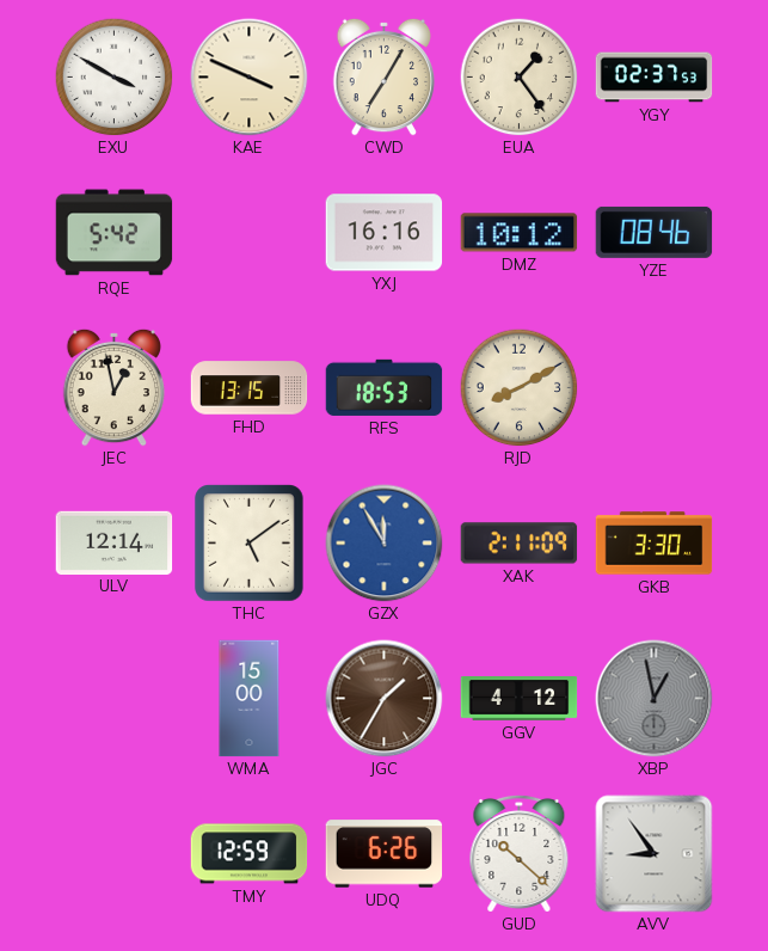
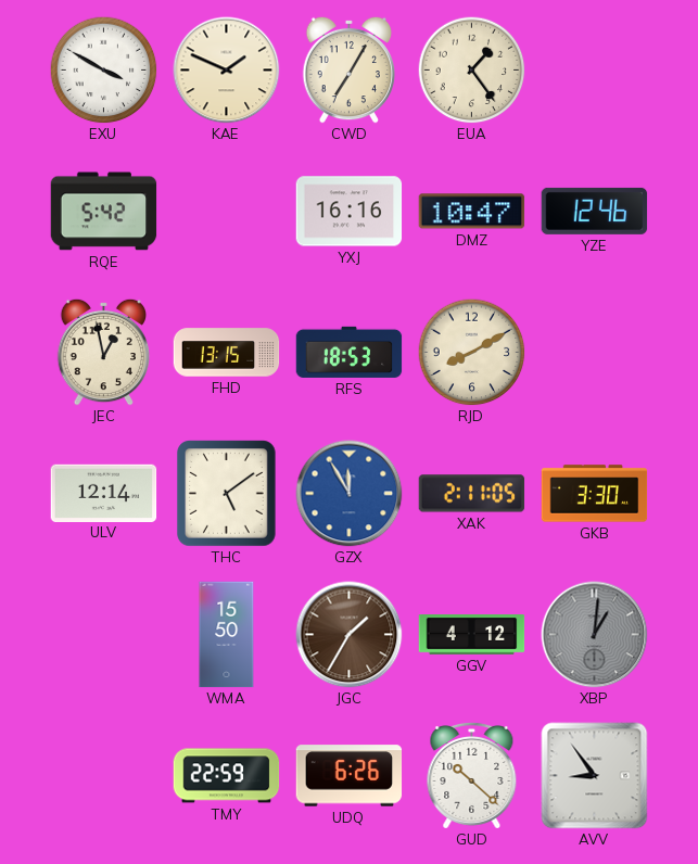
KAE: 3:49 -> 1:49
YGY: 02:37 -> none
DMZ: 10:12 -> 10:47
YZE: 08:46 -> 12:46
XAK: 2:11:09 -> 2:11:05
WMA: 15:00 -> 15:50
XBP: 12:58 -> 1:01
TMY: 12:59 -> 22:59
